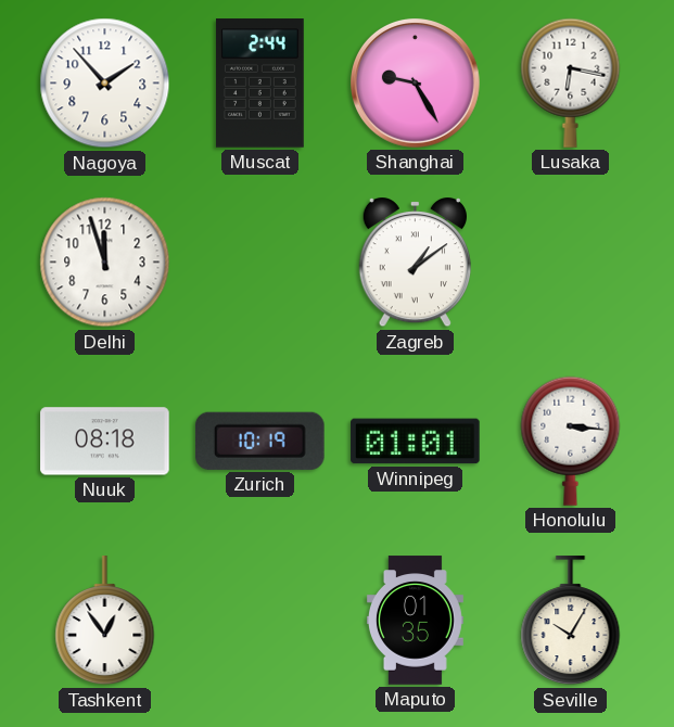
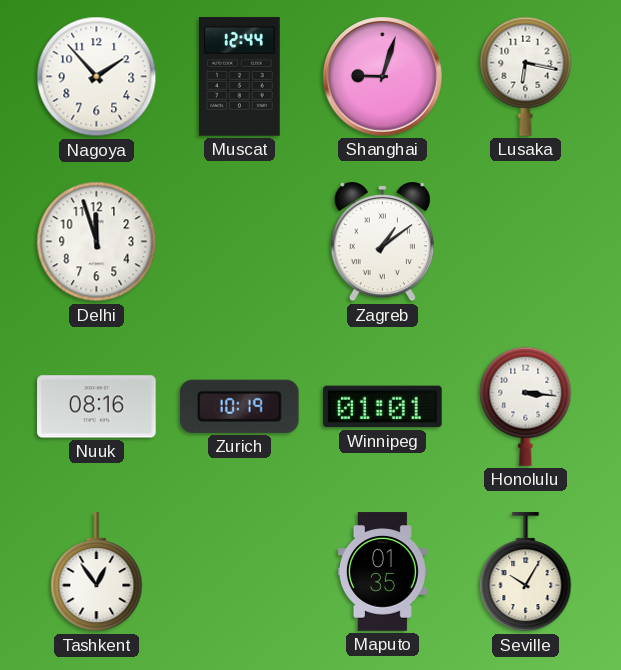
Muscat: 2:44 -> 12:44
Shanghai: 9:25 -> 9:03
Nuuk: 08:18 -> 08:16
